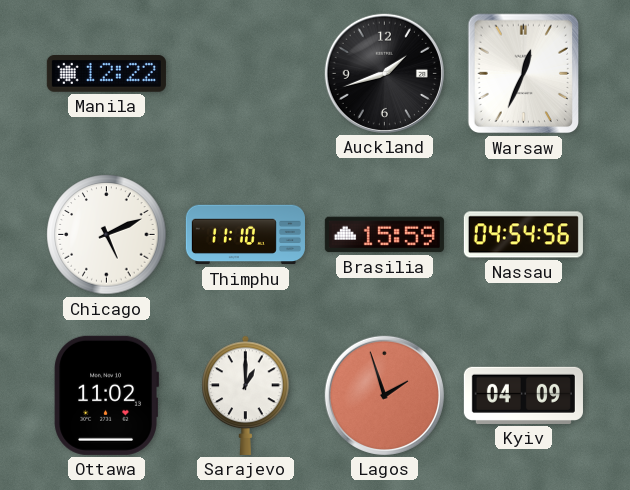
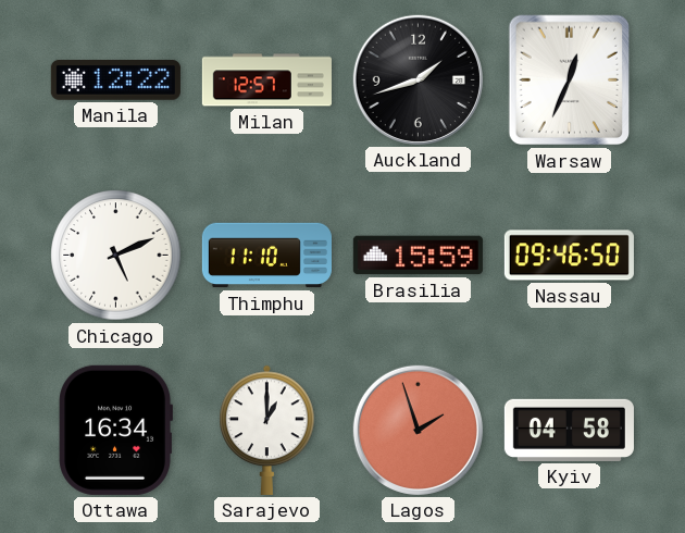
Milan: none -> 12:57
Nassau: 04:54 -> 09:46
Ottawa: 11:02 -> 16:34
Kyiv: 04:09 -> 04:58
